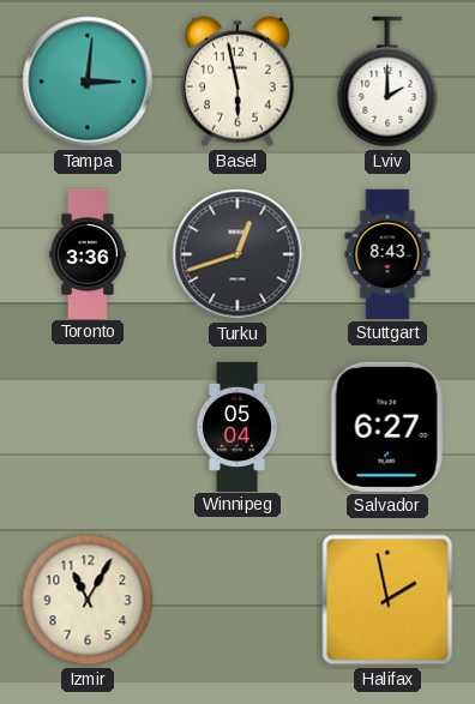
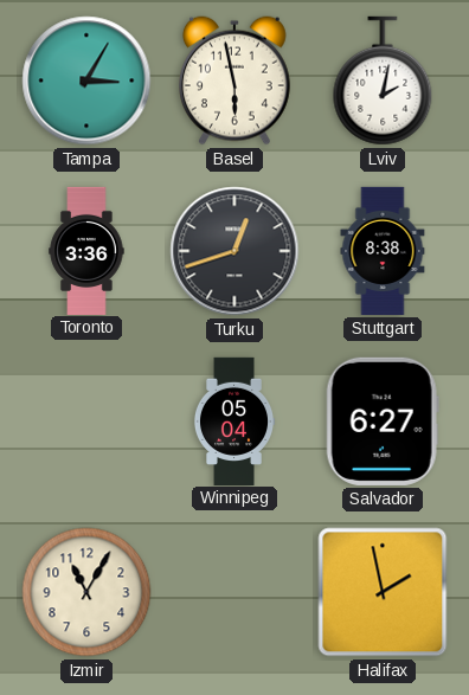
Tampa: 3:01 -> 3:05
Lviv: 2:00 -> 2:02
Stuttgart: 8:43 -> 8:38
